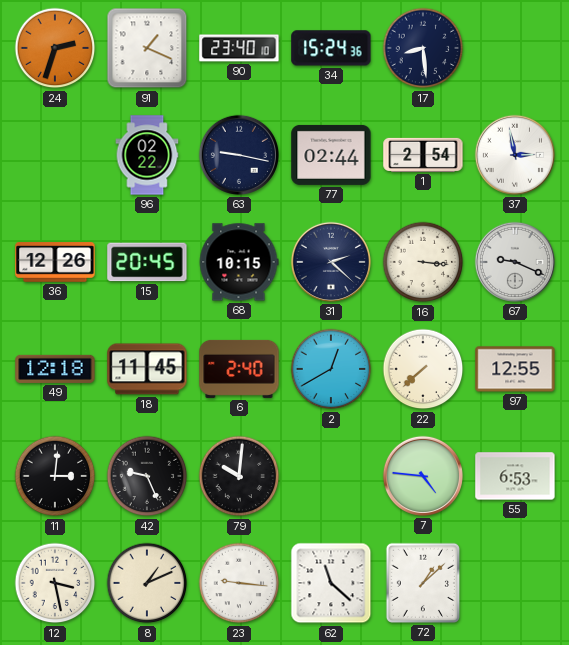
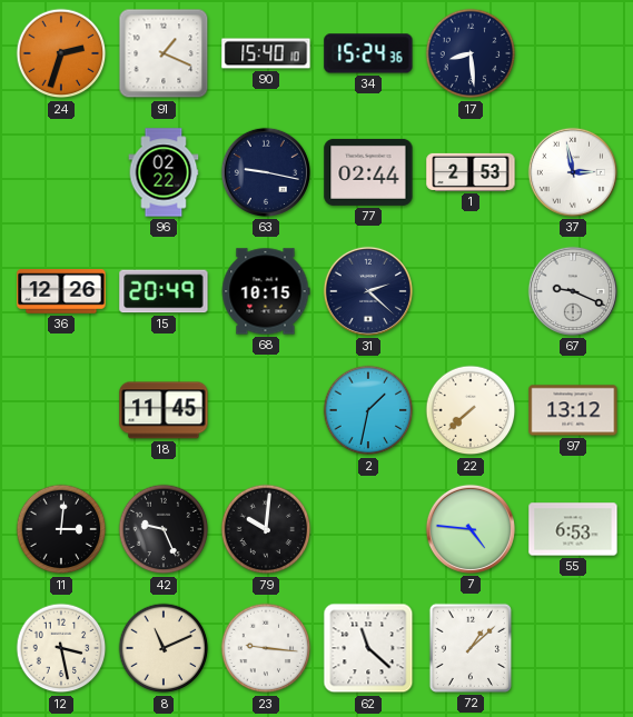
90: 23:40 -> 15:40
1: 2:54 -> 2:53
15: 20:45 -> 20:49
16: 3:16 -> none
49: 12:18 -> none
6: 2:40 -> none
2: 12:40 -> 1:32
97: 12:55 -> 13:12
8: 1:11 -> 11:11
